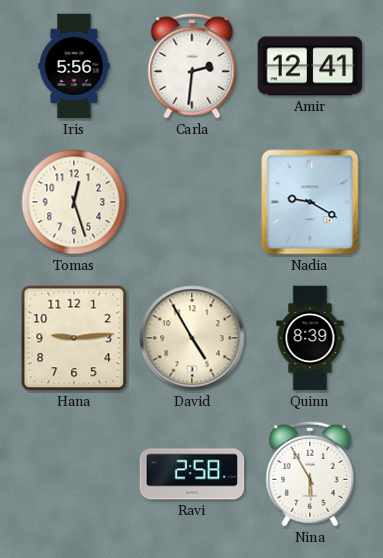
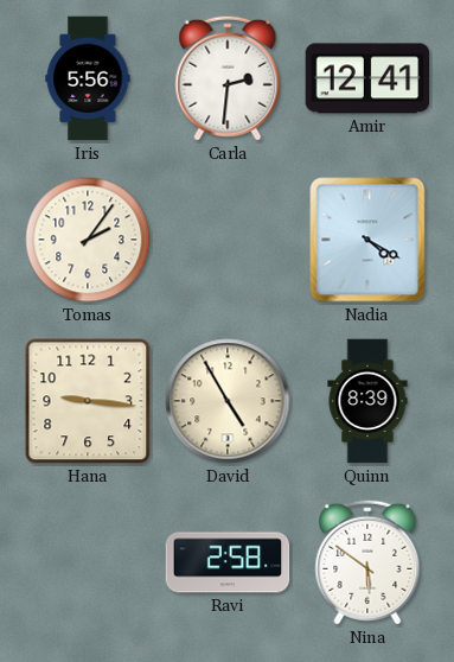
Tomas: 12:27 -> 2:06
Nadia: 9:20 -> 4:20
Hana: 9:14 -> 9:16
Nina: 5:55 -> 5:51
